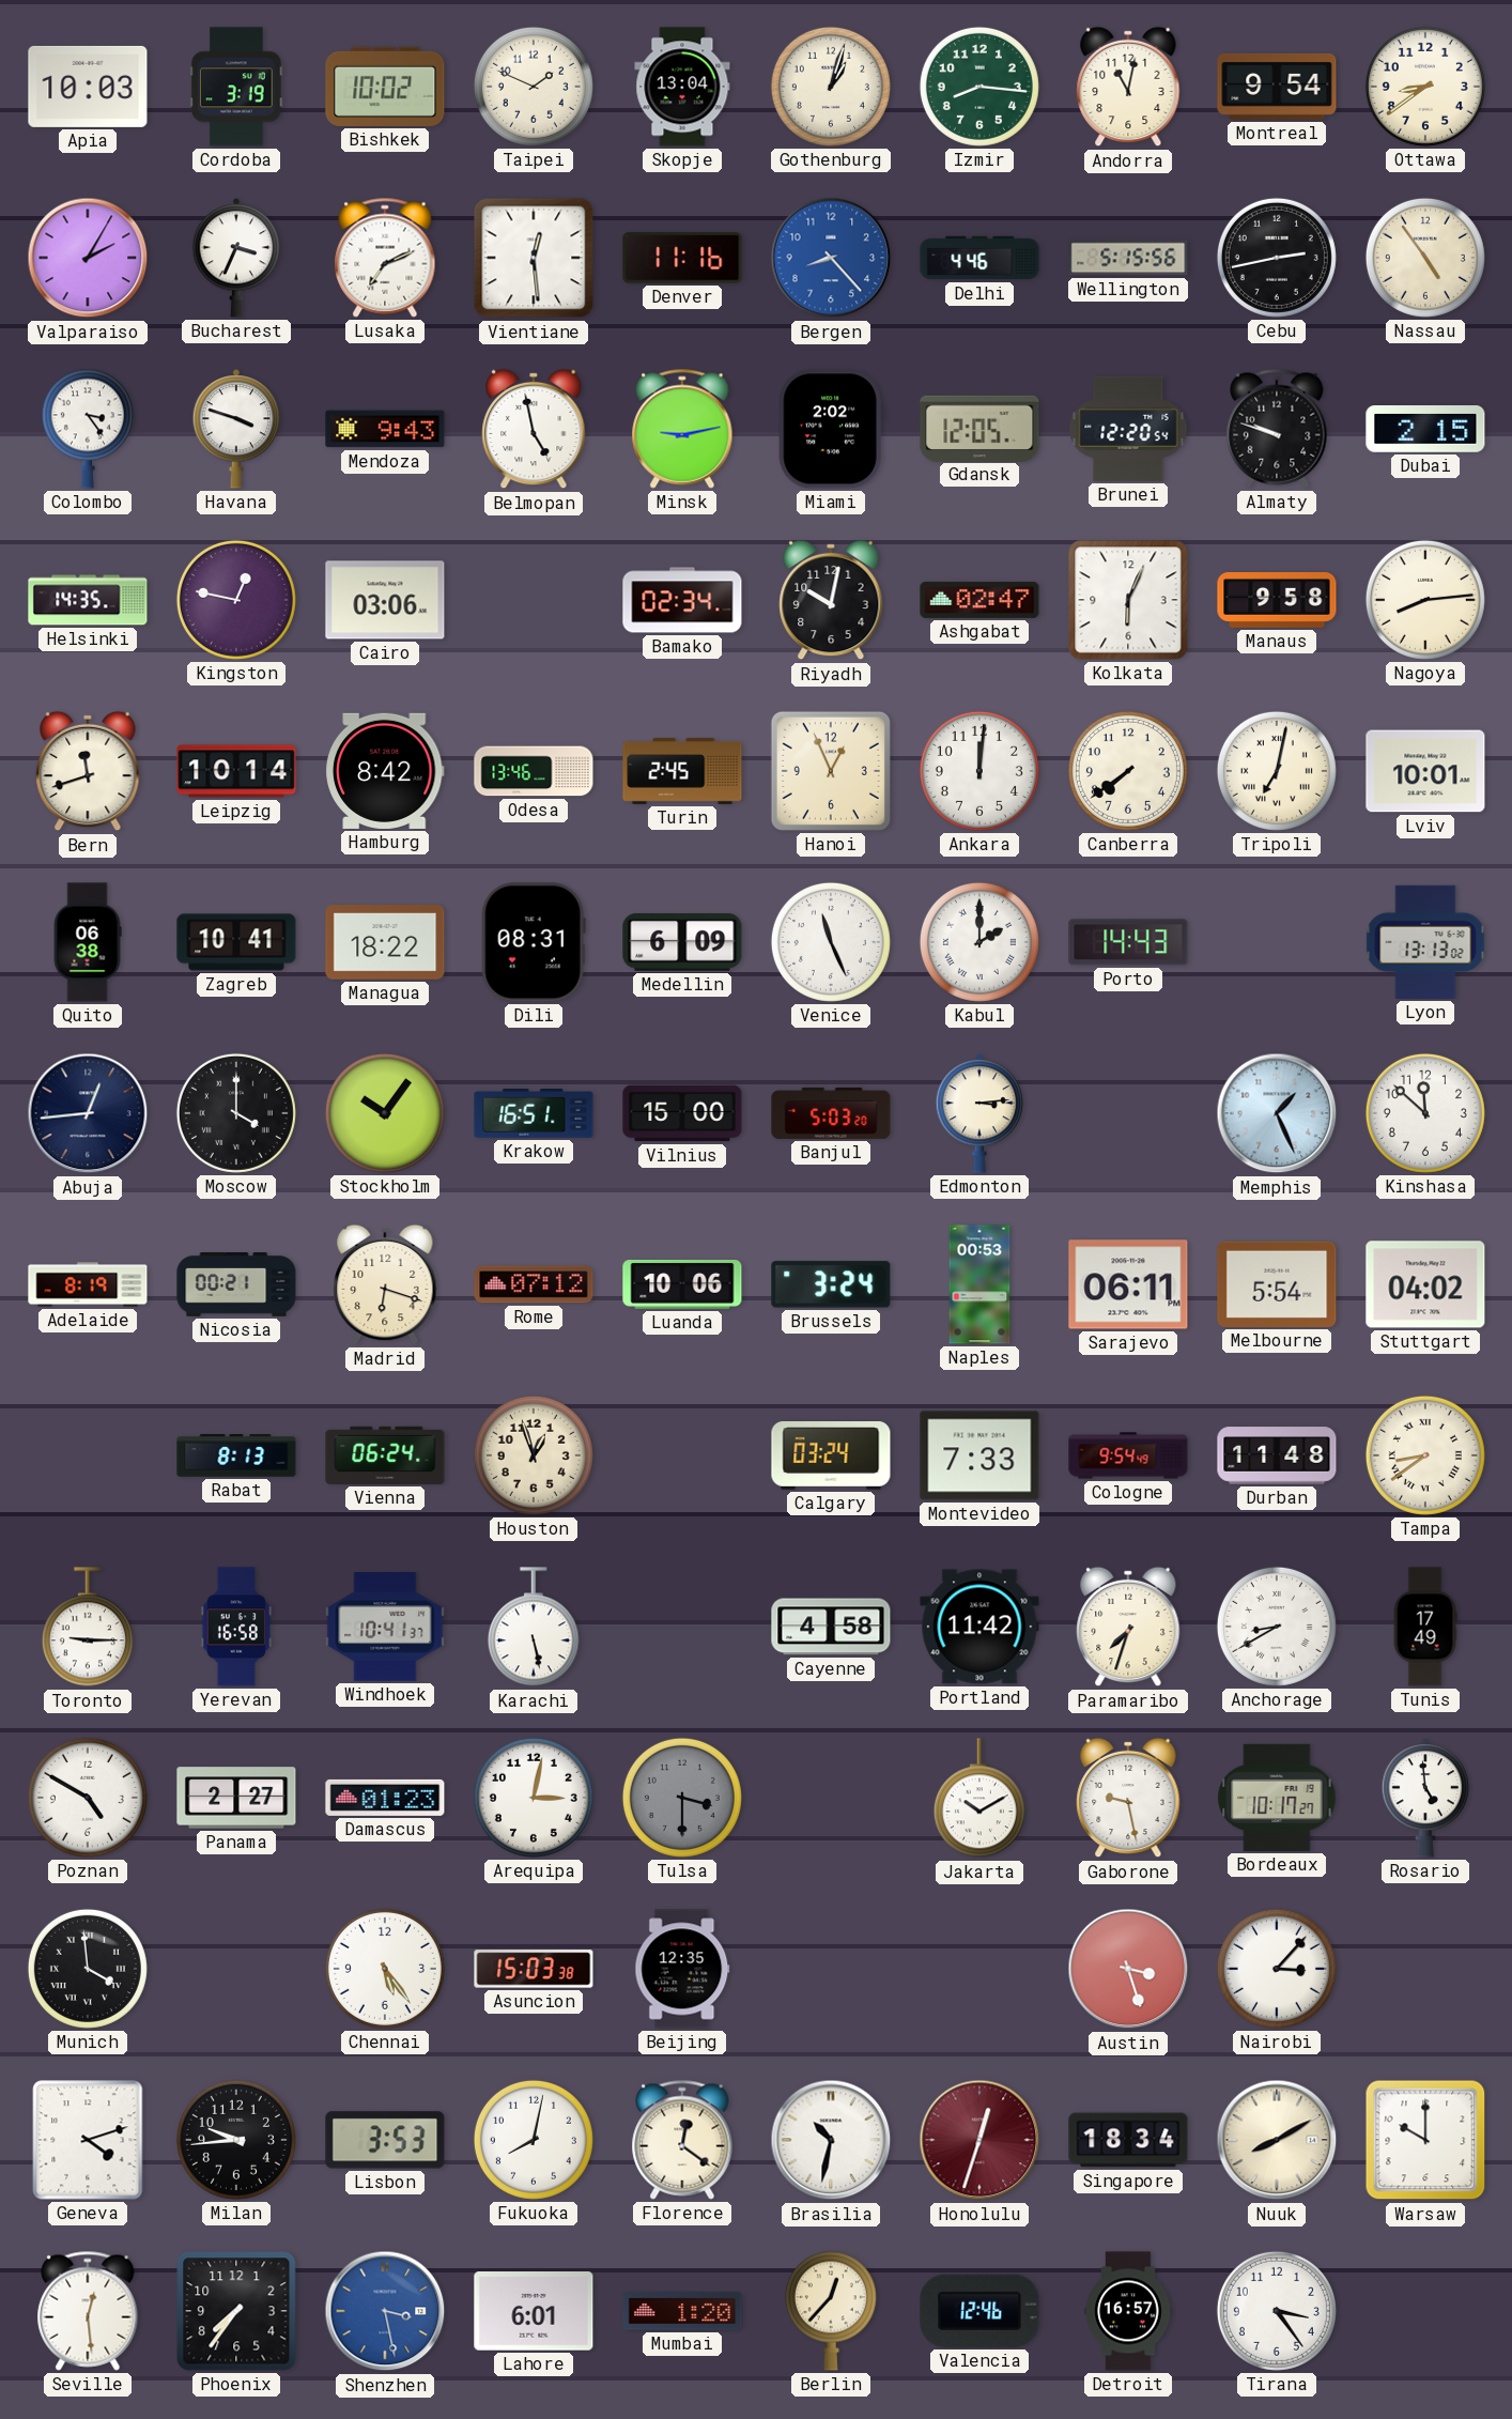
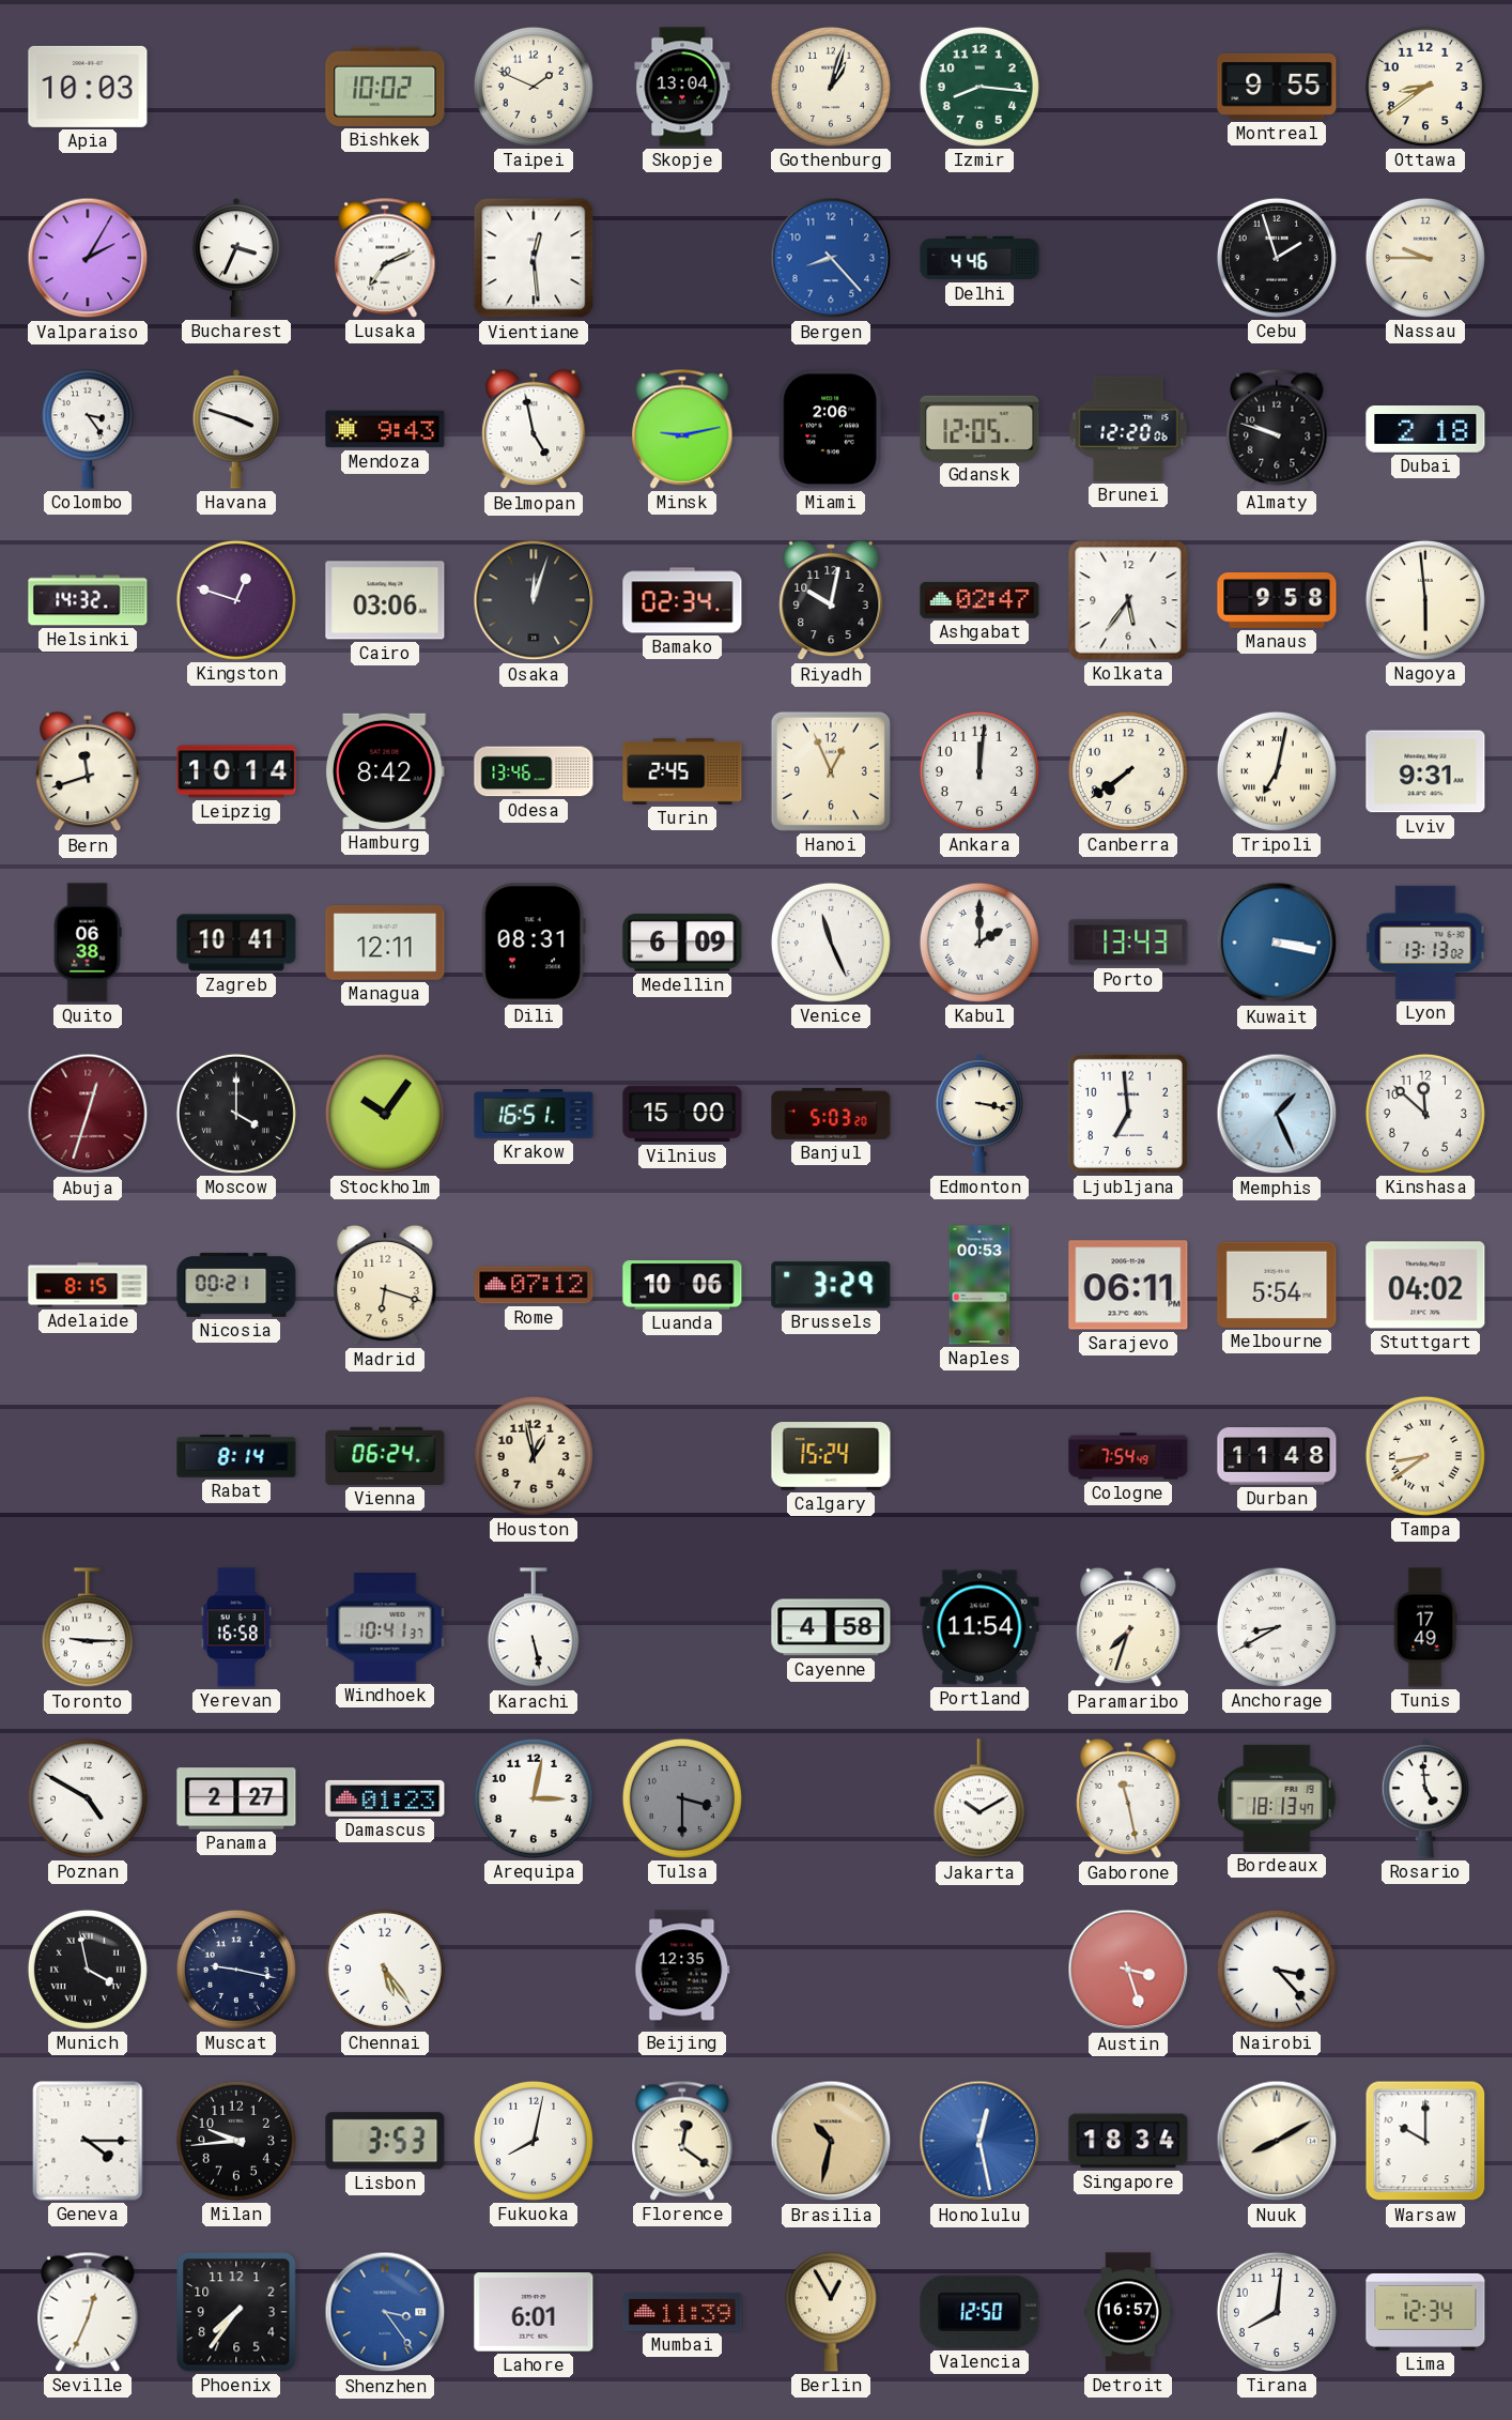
Cordoba: 3:19 -> none
Andorra: 11:02 -> none
Montreal: 9:54 -> 9:55
Denver: 11:16 -> none
Wellington: 5:15 -> none
Cebu: 2:43 -> 1:57
Nassau: 4:54 -> 9:45
Miami: 2:02 -> 2:06
Brunei: 12:20:54 -> 12:20:06
Dubai: 2:15 -> 2:18
Helsinki: 14:35 -> 14:32
Kingston: 12:47 -> 12:48
Osaka: none -> 12:03
Kolkata: 6:04 -> 5:36
Nagoya: 8:14 -> 5:59
Lviv: 10:01 -> 9:31
Managua: 18:22 -> 12:11
Porto: 14:43 -> 13:43
Kuwait: none -> 3:17
Abuja: 12:44 -> 12:33
Abuja dial: navy -> burgundy
Edmonton: 3:14 -> 3:17
Ljubljana: none -> 6:59
Adelaide: 8:19 -> 8:15
Brussels: 3:24 -> 3:29
Rabat: 8:13 -> 8:14
Houston: 12:57 -> 12:58
Calgary: 03:24 -> 15:24
Montevideo: 7:33 -> none
Cologne: 9:54 -> 7:54
Portland: 11:42 -> 11:54
Gaborone: 9:28 -> 11:28
Bordeaux: 10:17 -> 18:13
Munich: 3:59 -> 3:58
Muscat: none -> 9:17
Asuncion: 15:03 -> none
Nairobi: 3:07 -> 3:23
Geneva: 4:12 -> 4:15
Brasilia dial: white -> champagne
Honolulu: 12:33 -> 12:28
Honolulu dial: burgundy -> blue
Seville: 12:29 -> 12:34
Shenzhen: 3:28 -> 3:24
Mumbai: 1:20 -> 11:39
Berlin: 12:37 -> 12:55
Valencia: 12:46 -> 12:50
Tirana: 3:24 -> 8:01
Lima: none -> 12:34
